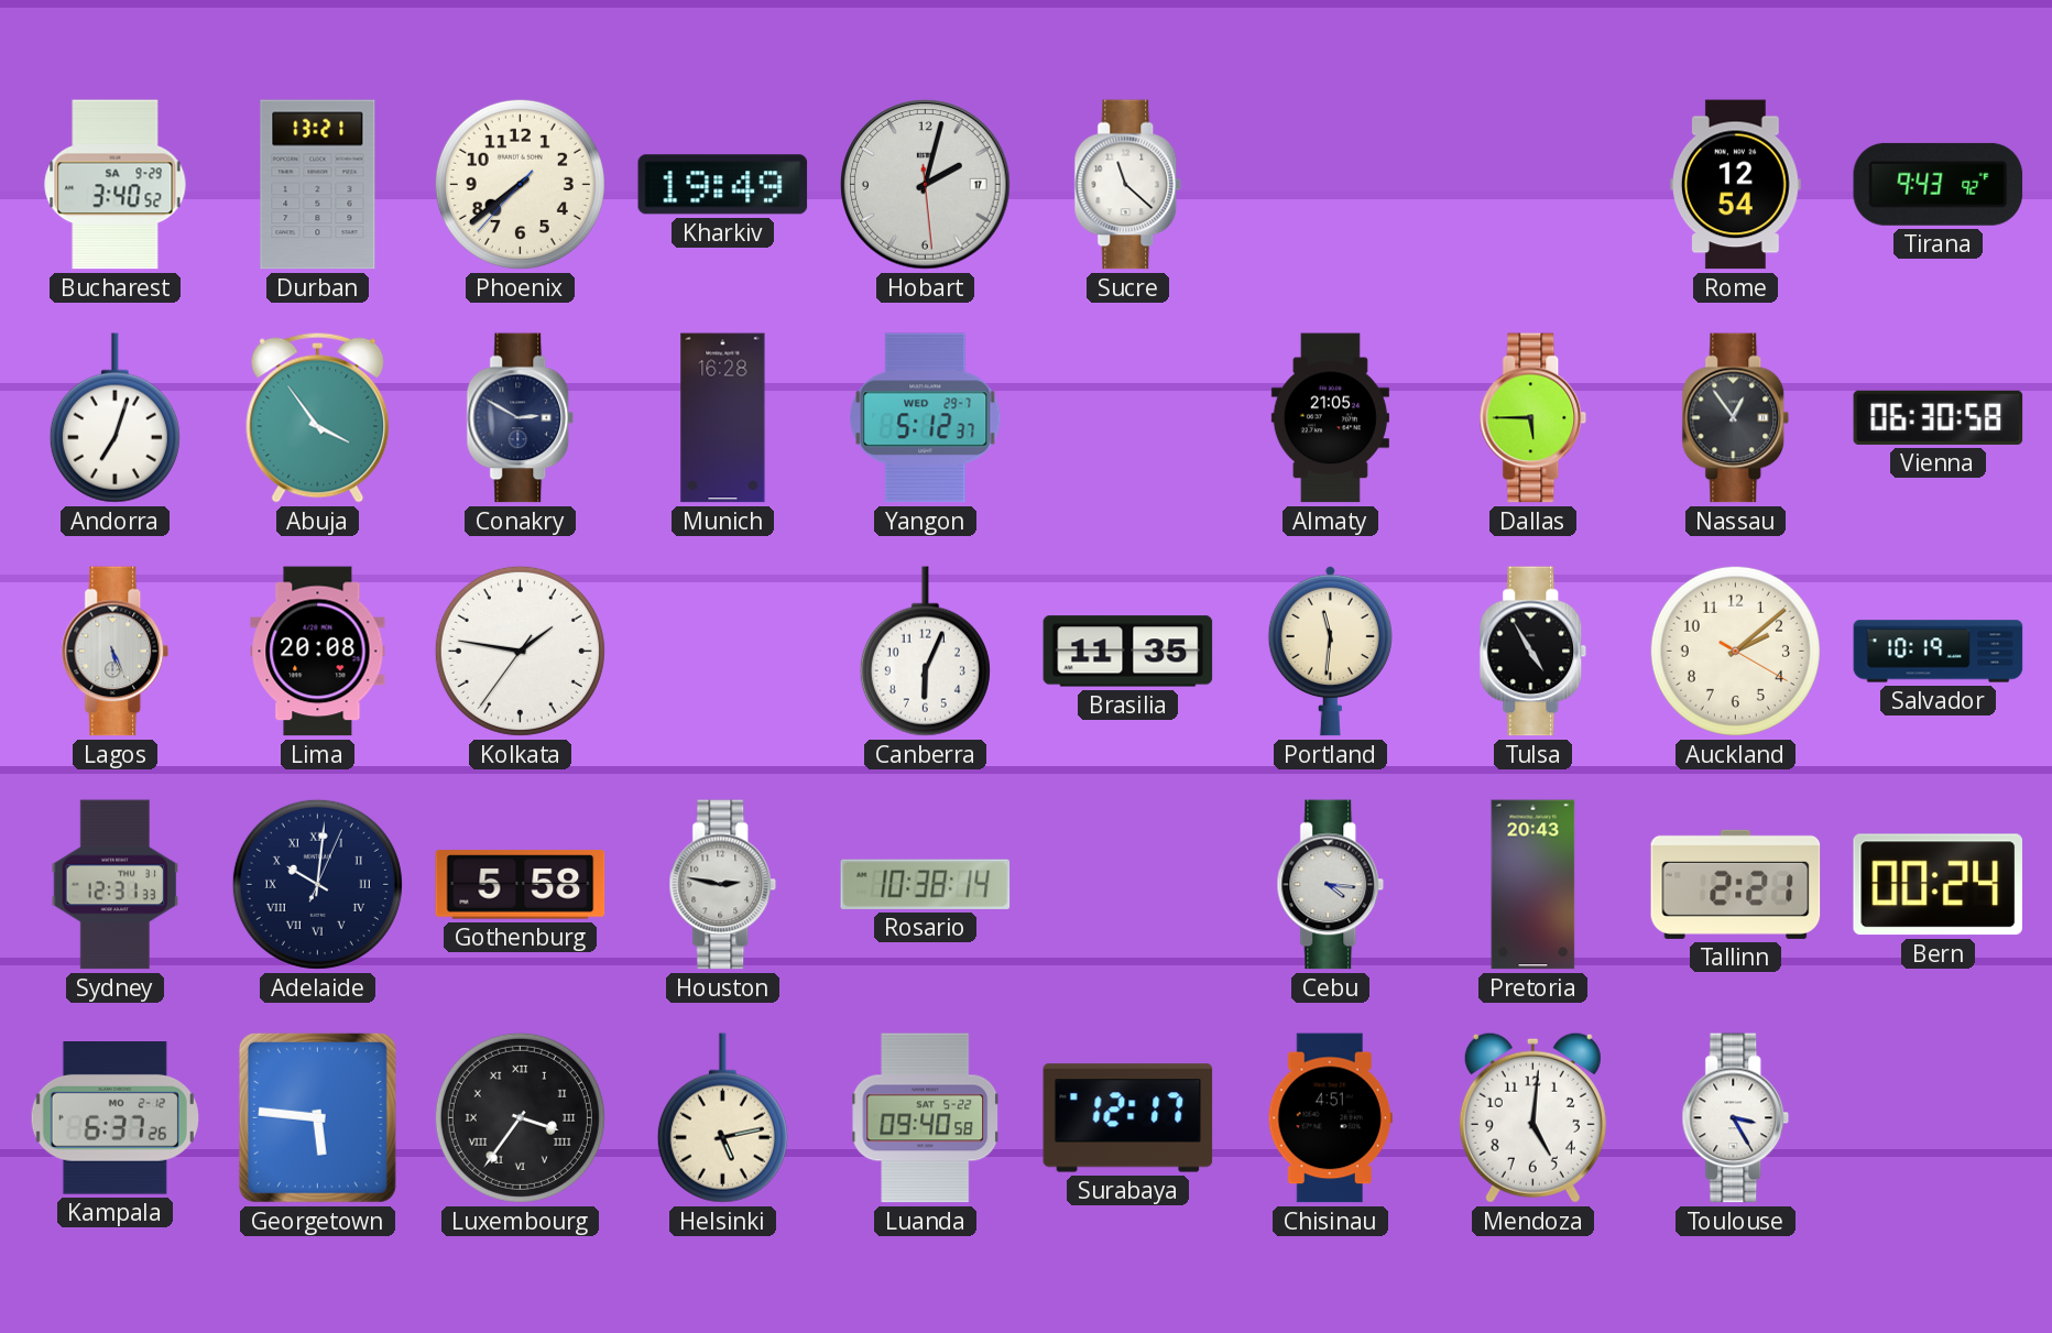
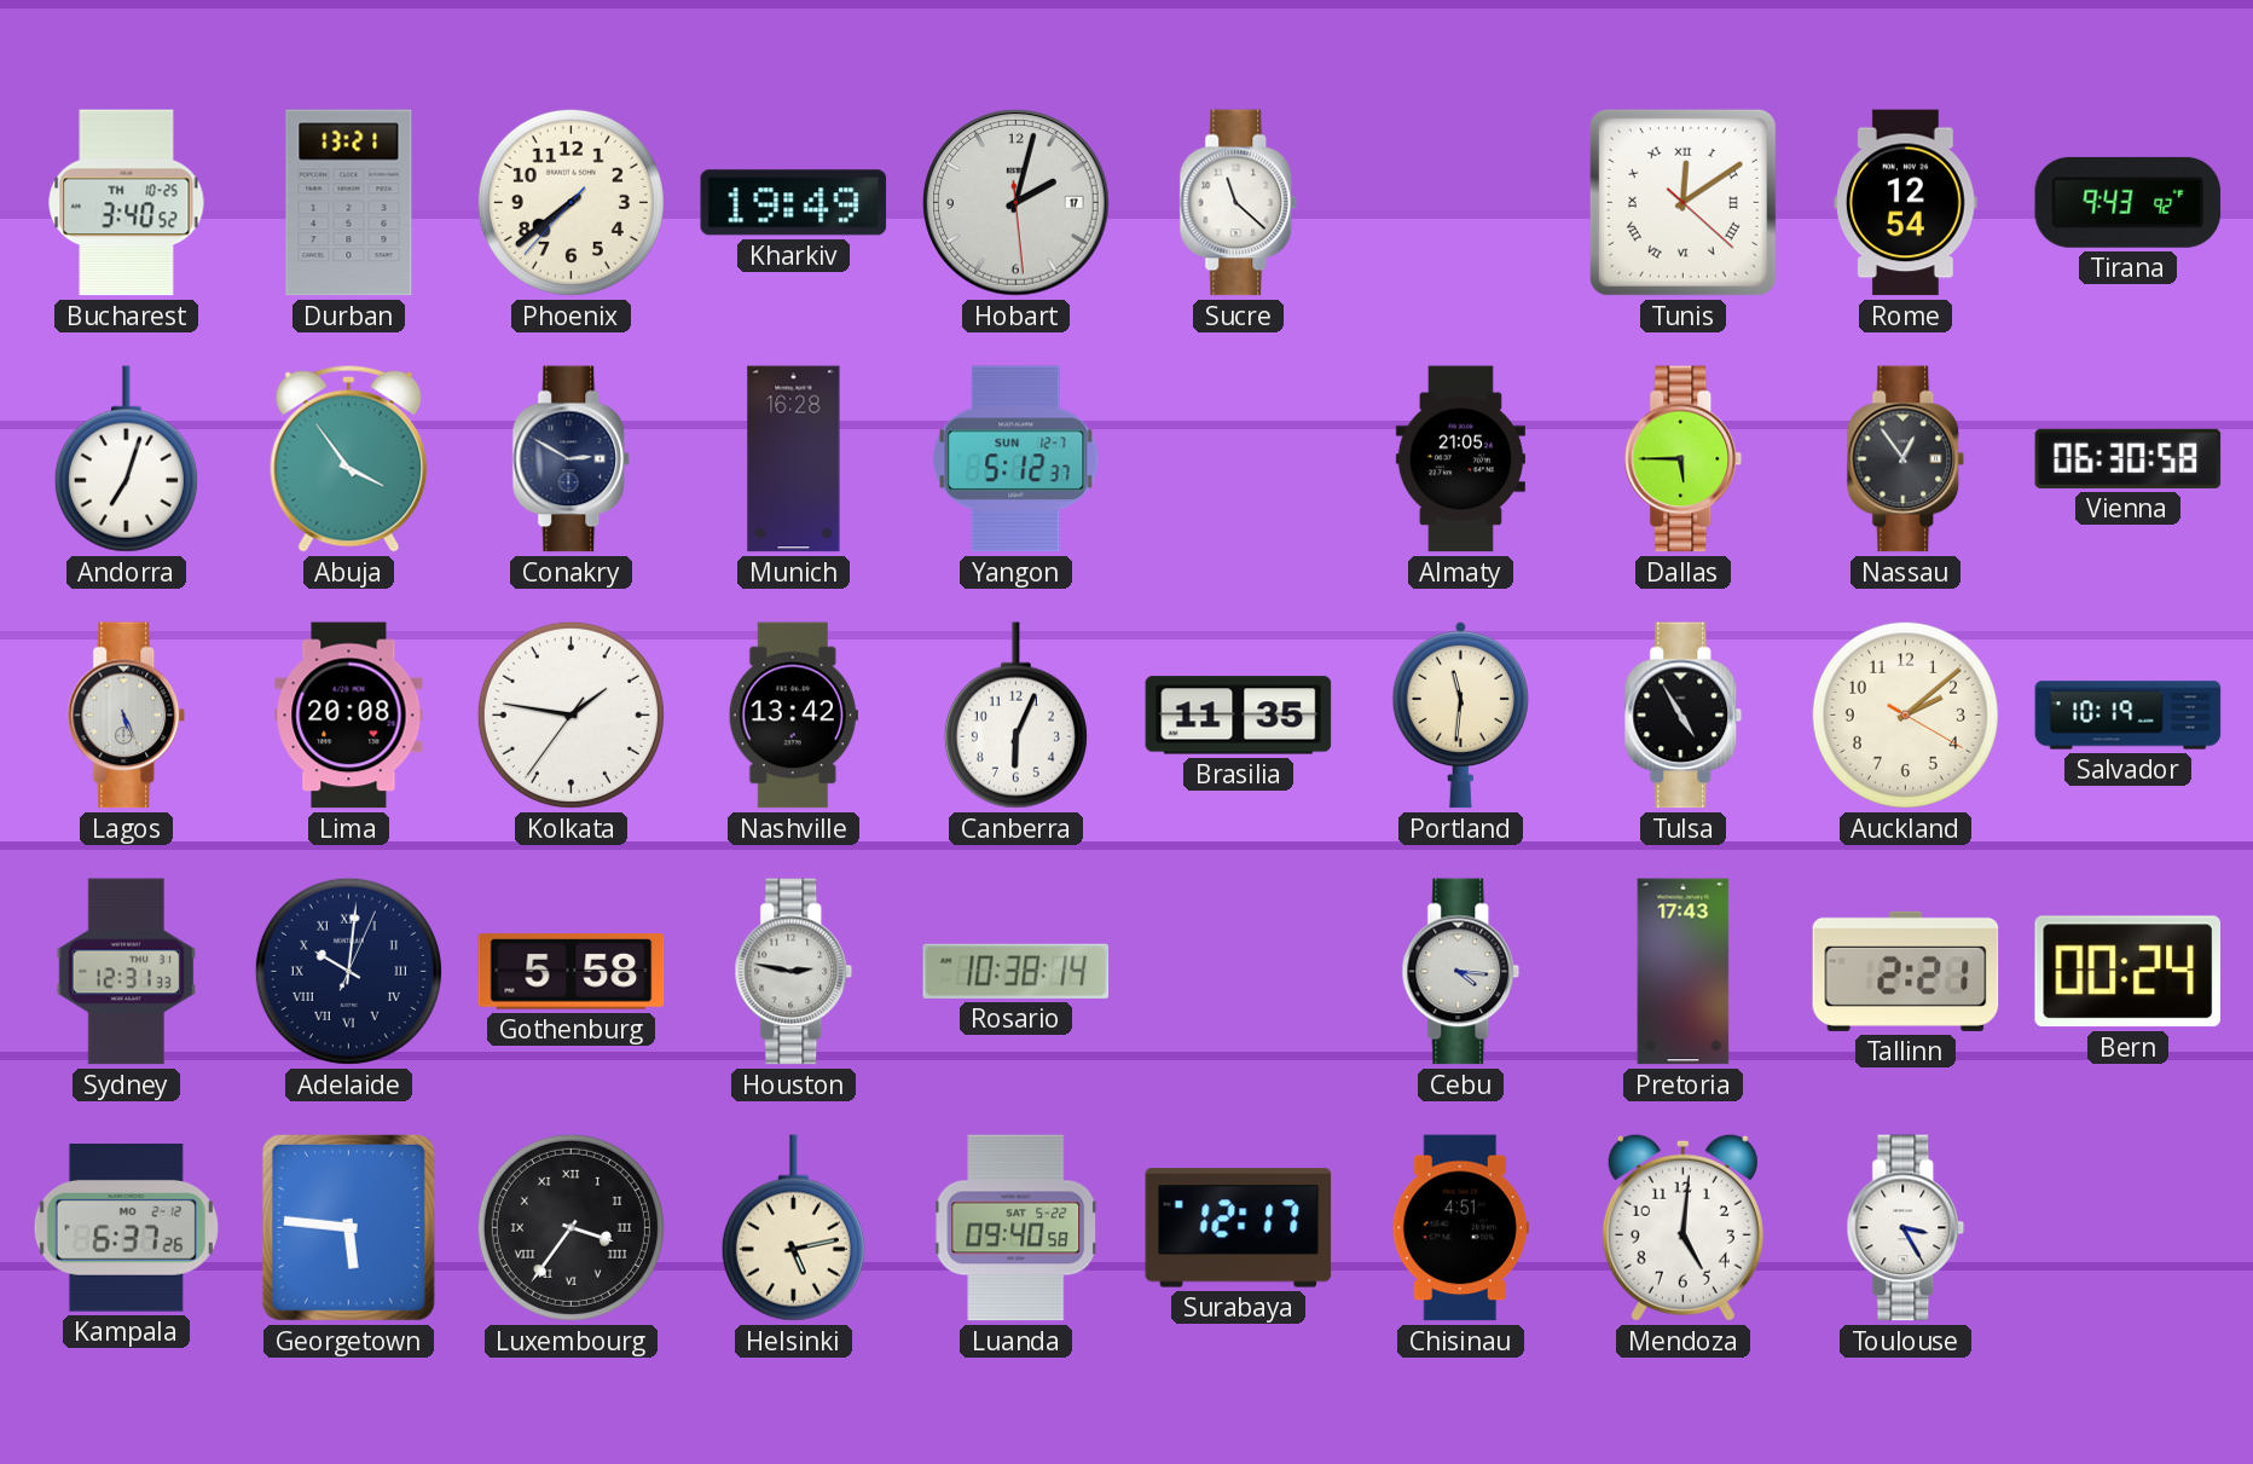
Bucharest date: SA 9-29 -> TH 10-25
Tunis: none -> 12:09
Yangon date: WED 29-7 -> SUN 12-7
Nashville: none -> 13:42
Pretoria: 20:43 -> 17:43
